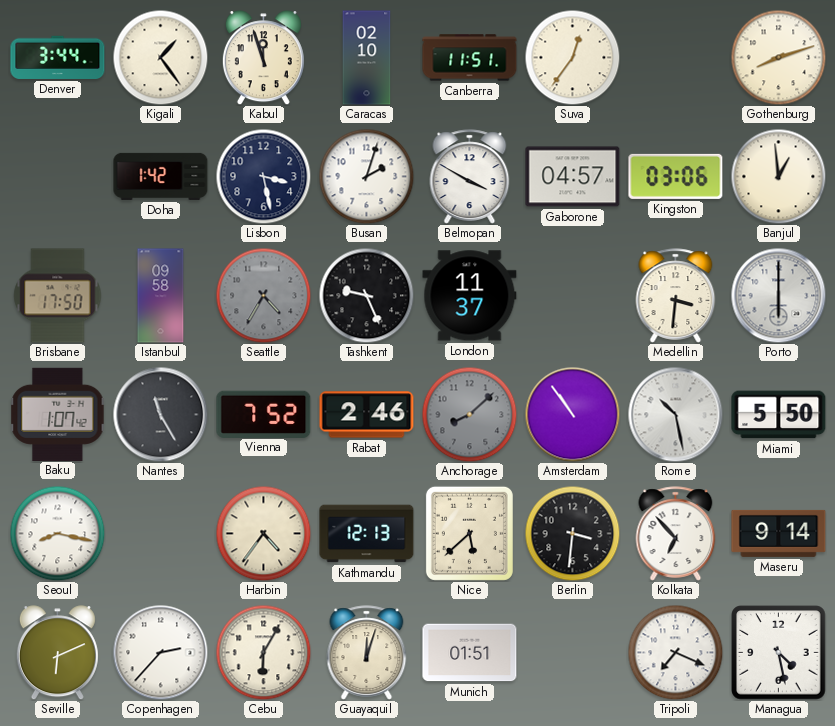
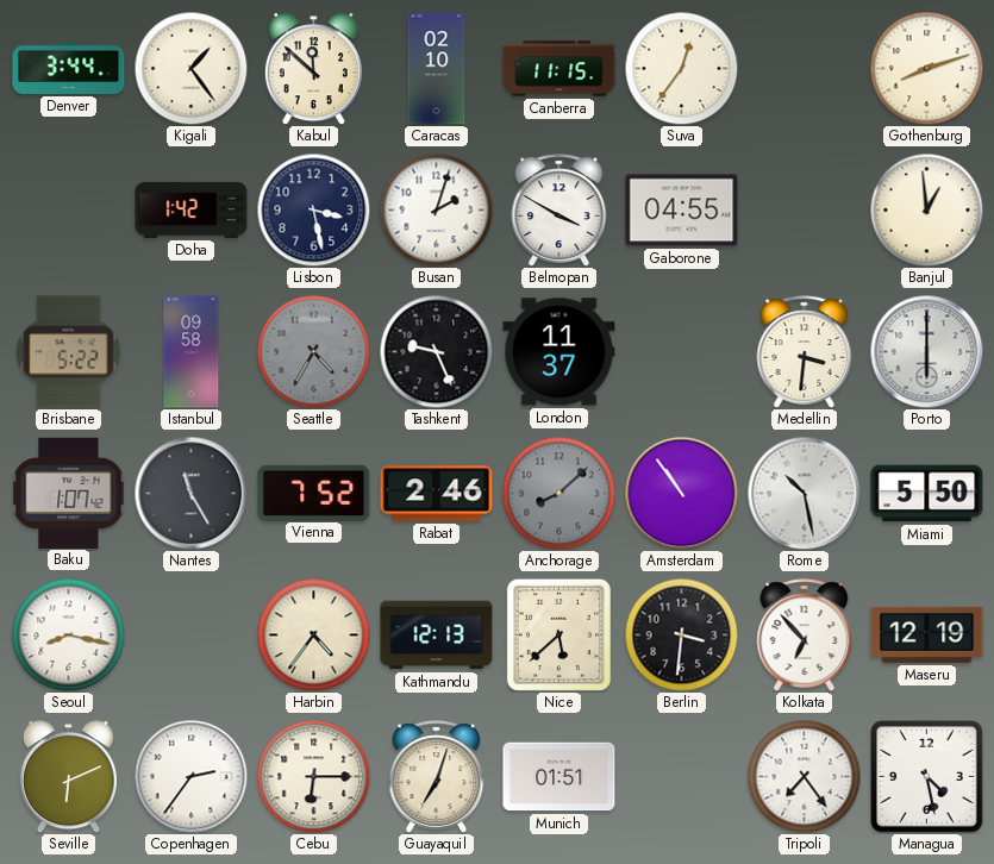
Kabul: 11:57 -> 11:52
Canberra: 11:51 -> 11:15
Gaborone: 04:57 -> 04:55
Kingston: 03:06 -> none
Brisbane: 17:50 -> 5:22
Maseru: 9:14 -> 12:19
Copenhagen: 2:37 -> 2:36
Cebu: 6:05 -> 6:15
Guayaquil: 12:03 -> 7:03
Tripoli: 7:19 -> 7:24
